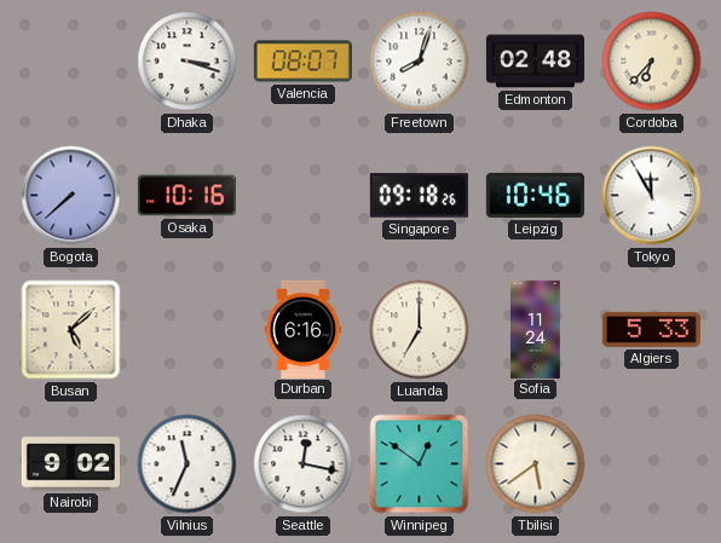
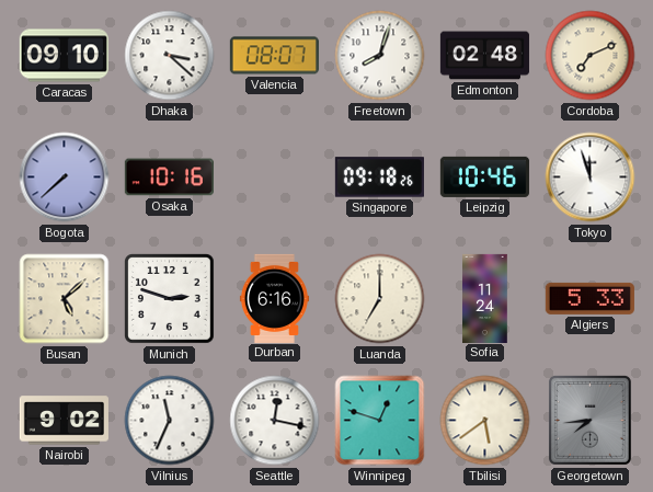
Caracas: none -> 09:10
Dhaka: 3:18 -> 3:22
Cordoba: 6:37 -> 7:11
Tokyo: 11:55 -> 11:57
Munich: none -> 2:48
Winnipeg: 12:51 -> 12:48
Georgetown: none -> 7:44
